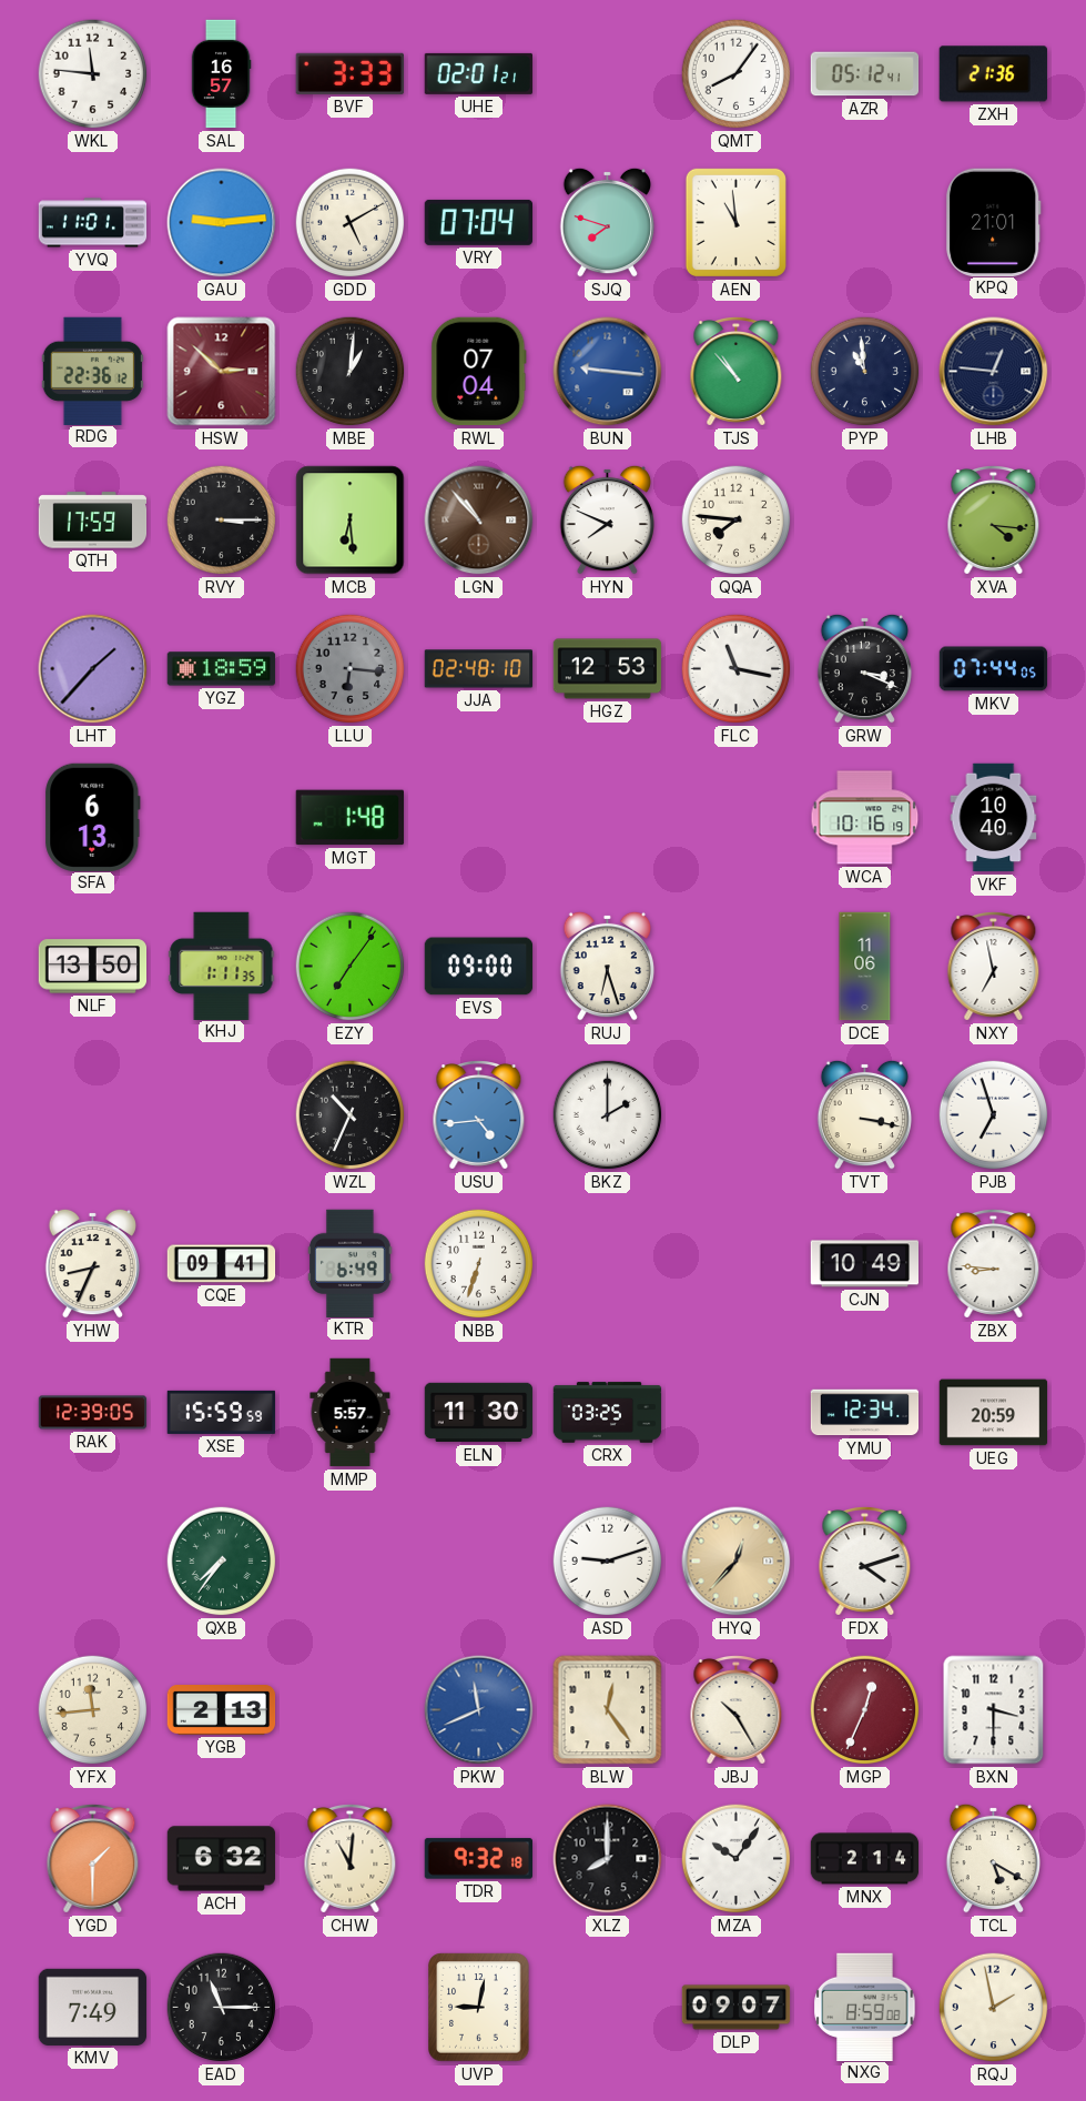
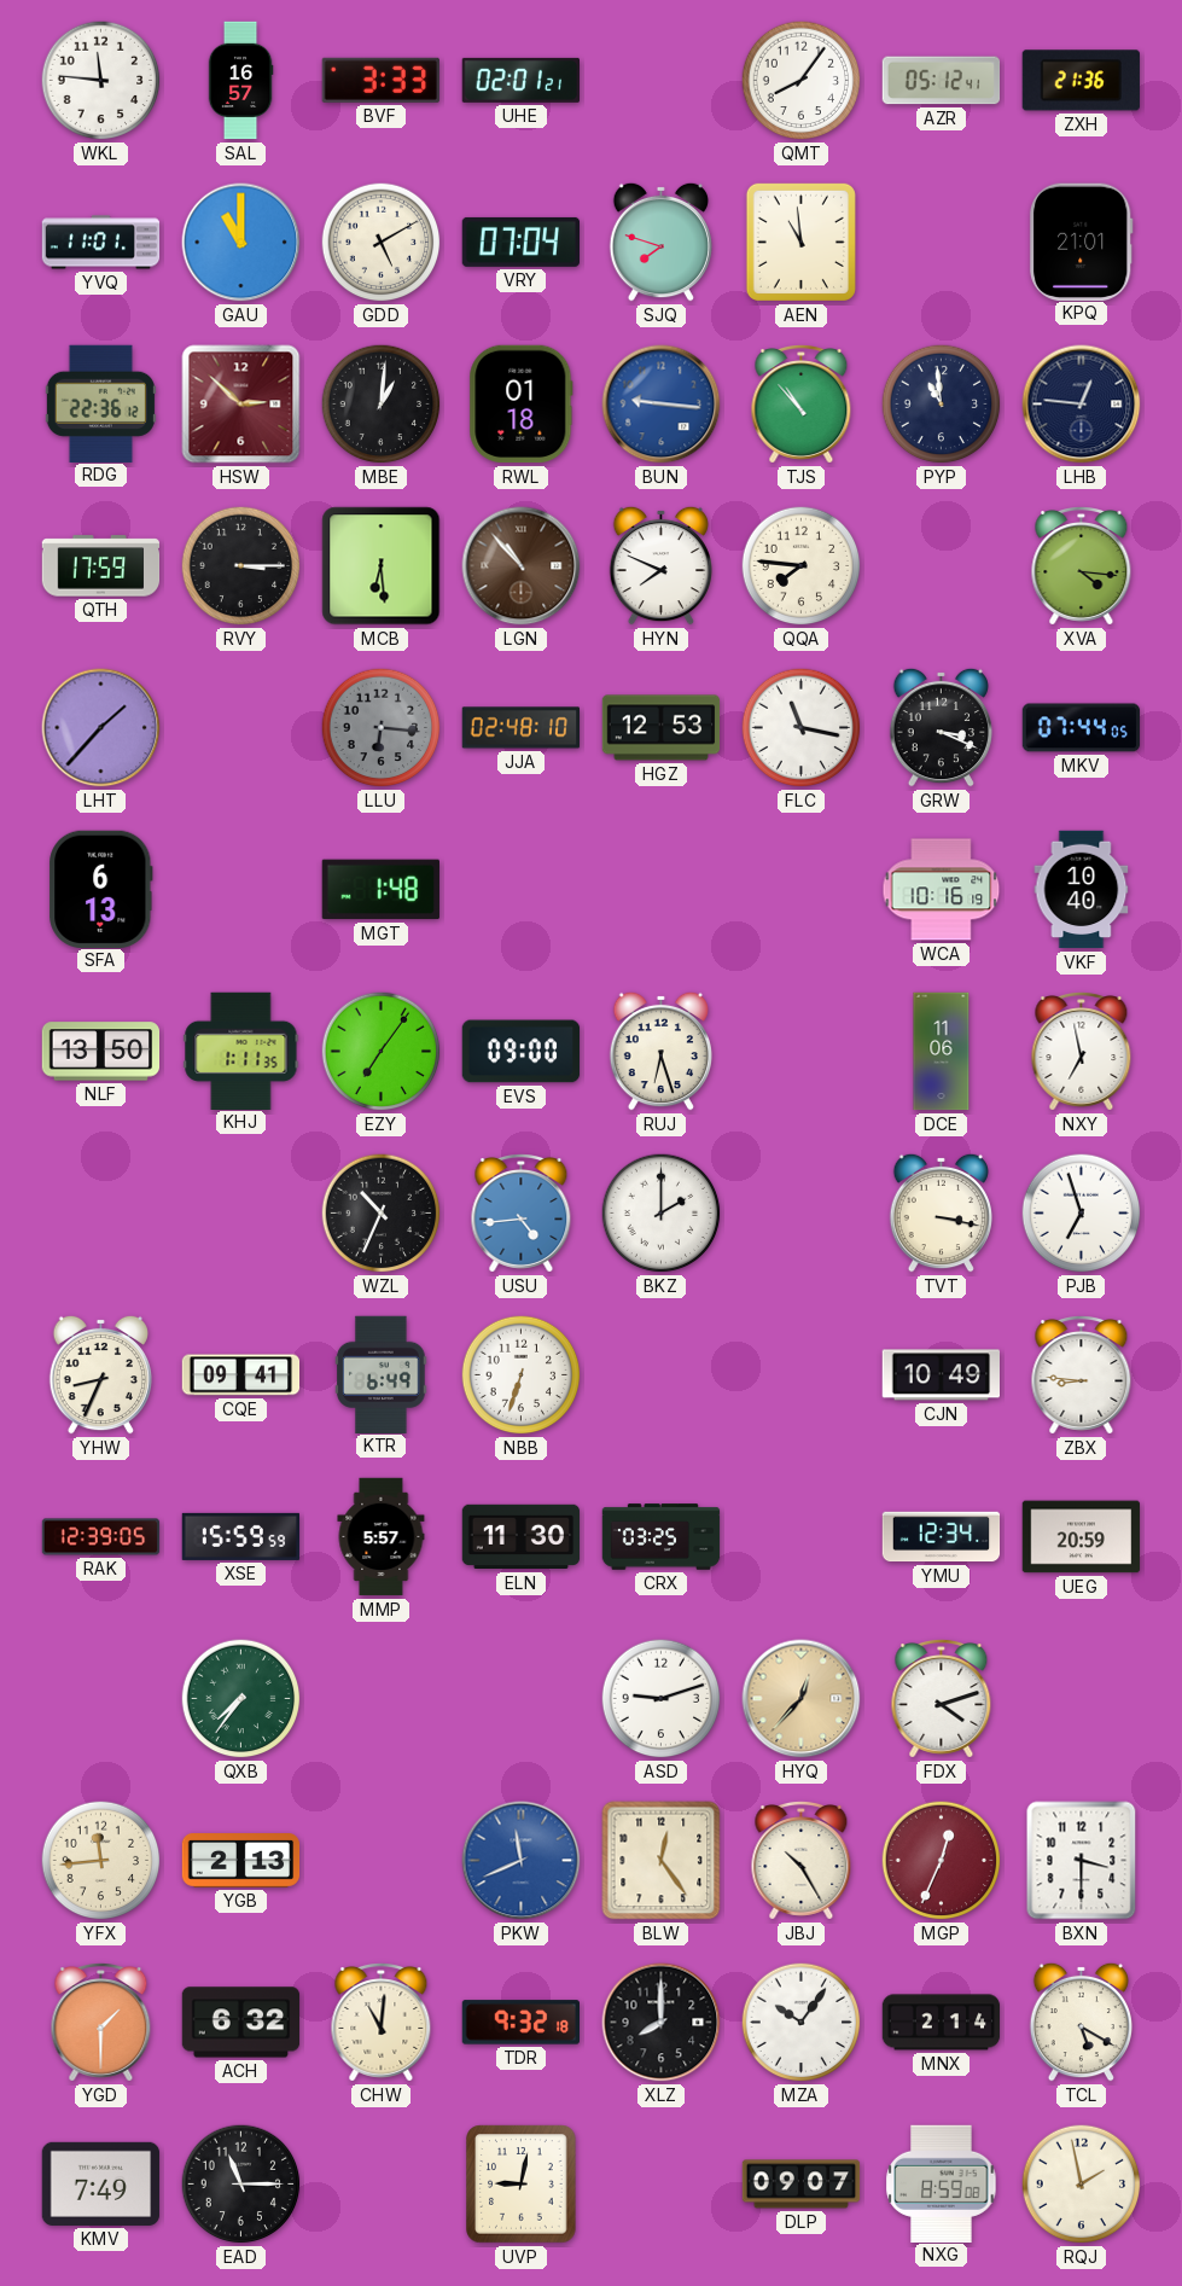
GAU: 9:14 -> 11:00
RWL: 07:04 -> 01:18
YGZ: 18:59 -> none
